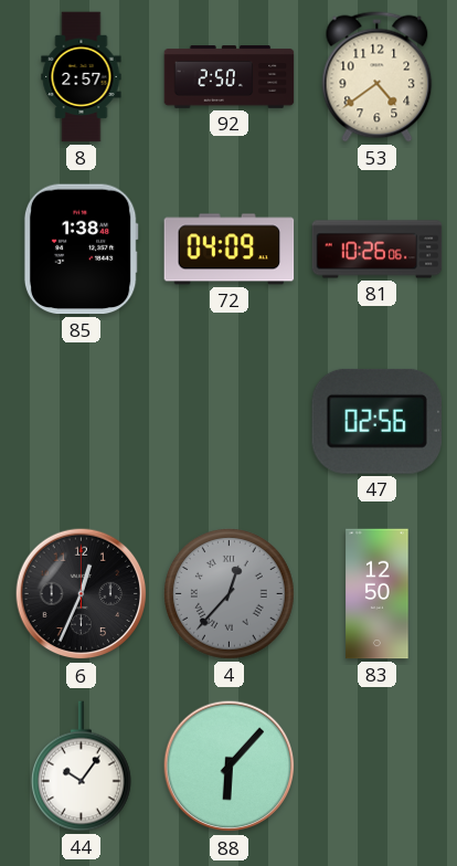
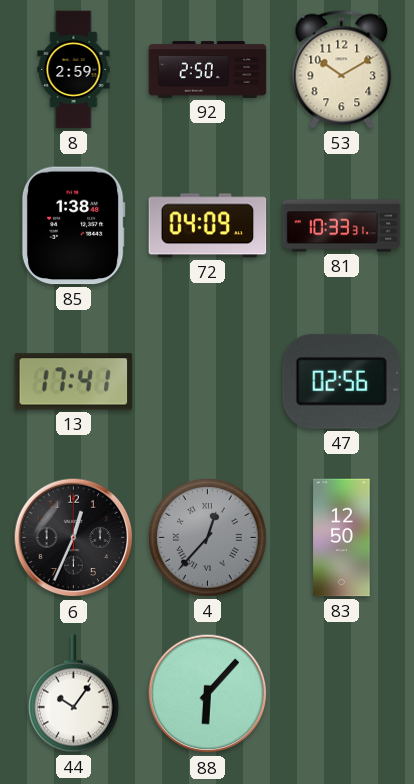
8: 2:57 -> 2:59
53: 4:39 -> 10:10
81: 10:26 -> 10:33
13: none -> 17:41
